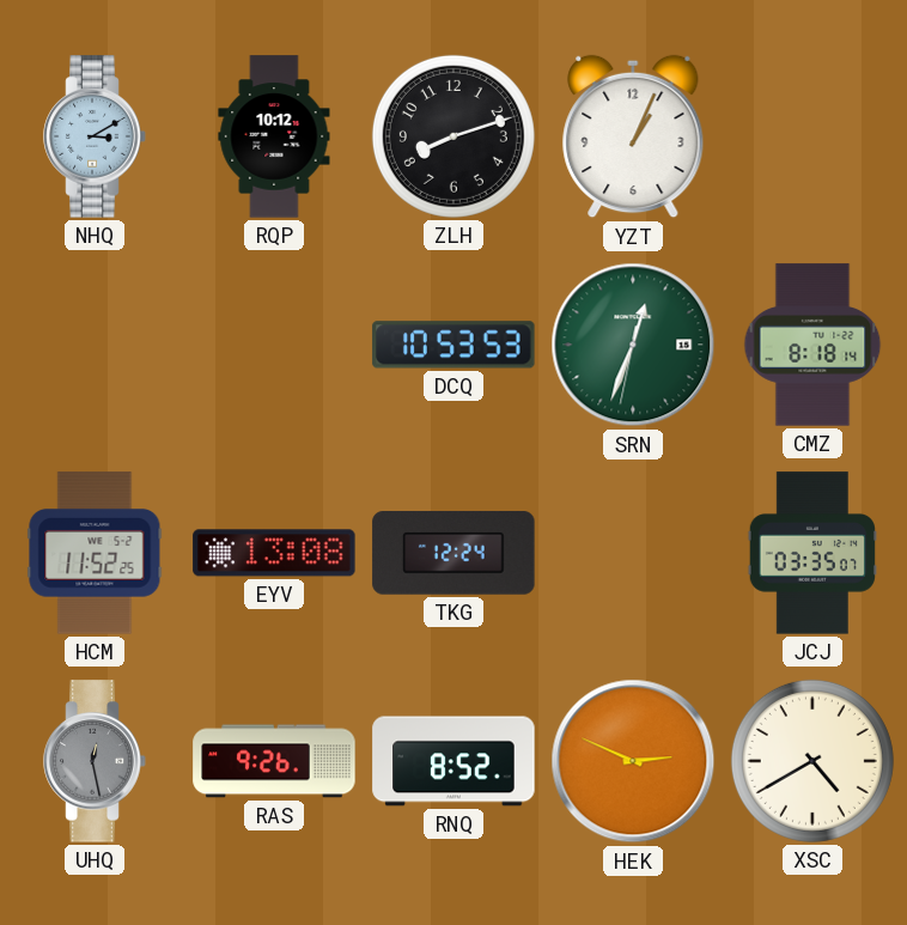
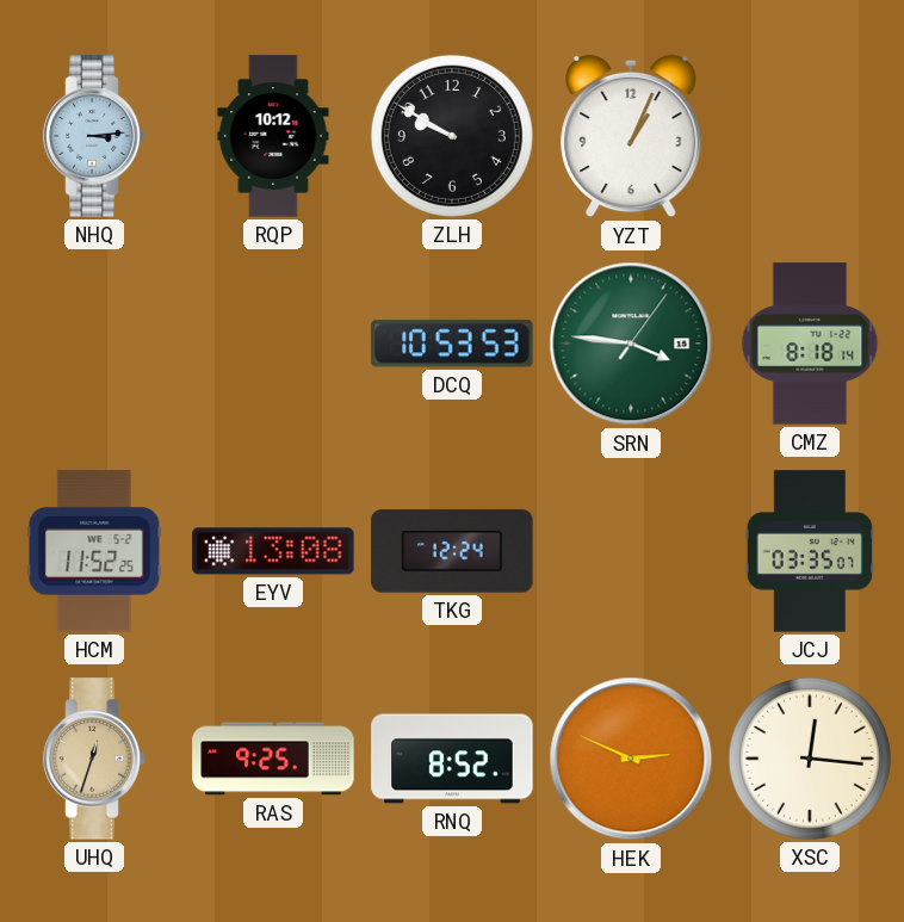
NHQ: 3:10 -> 3:14
ZLH: 8:12 -> 9:50
SRN: 12:33 -> 3:46
UHQ: 12:28 -> 12:33
UHQ dial: grey -> champagne
RAS: 9:26 -> 9:25
XSC: 4:40 -> 12:16
